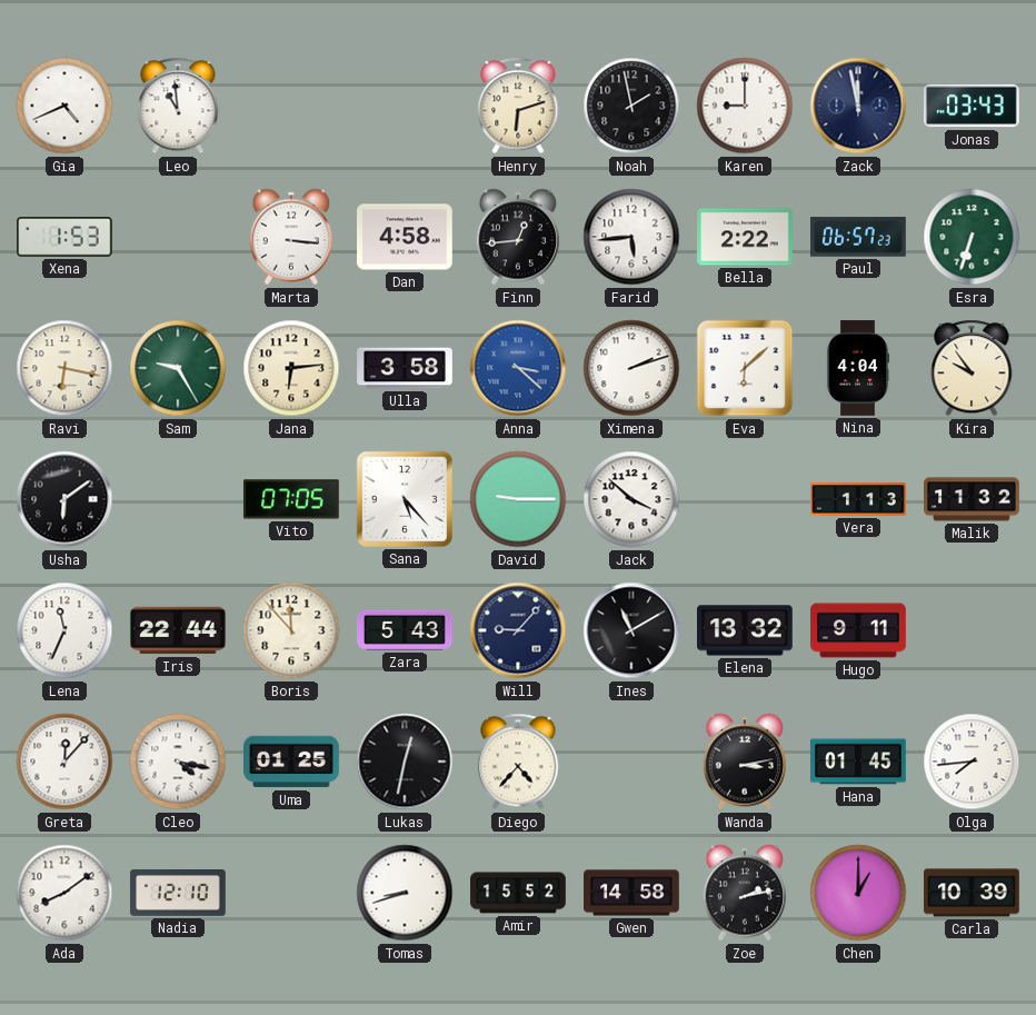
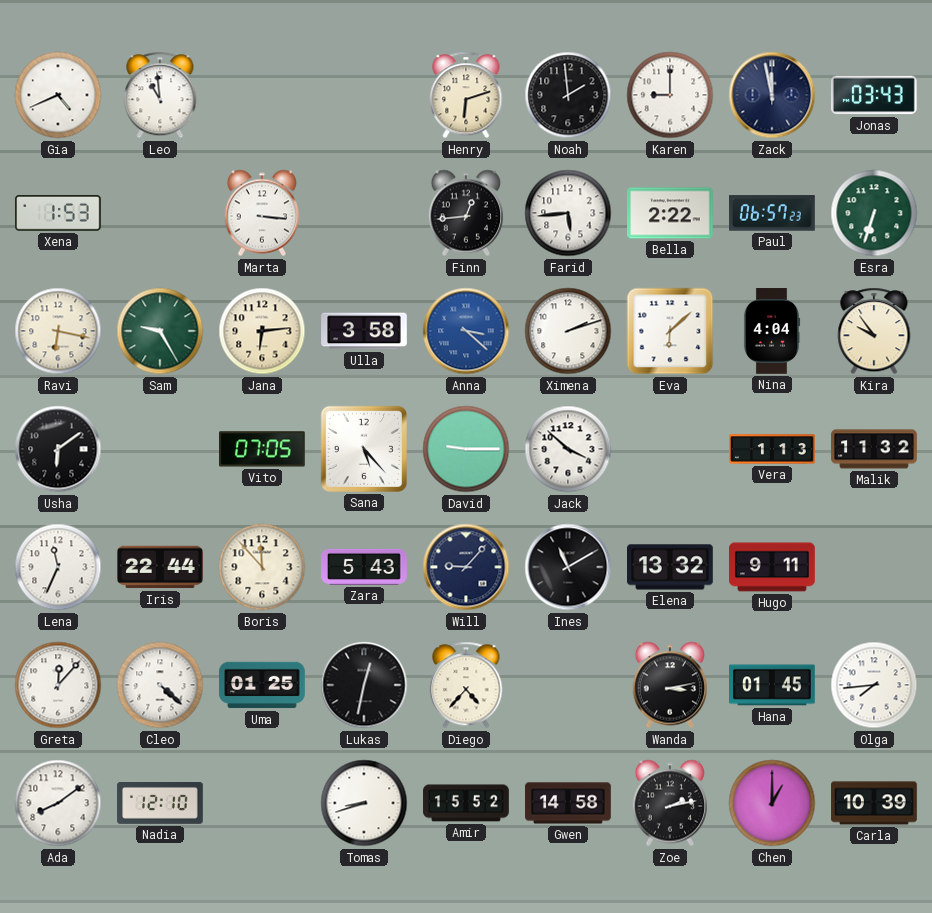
Noah: 1:58 -> 1:59
Dan: 4:58 -> none
Cleo: 4:17 -> 4:22
